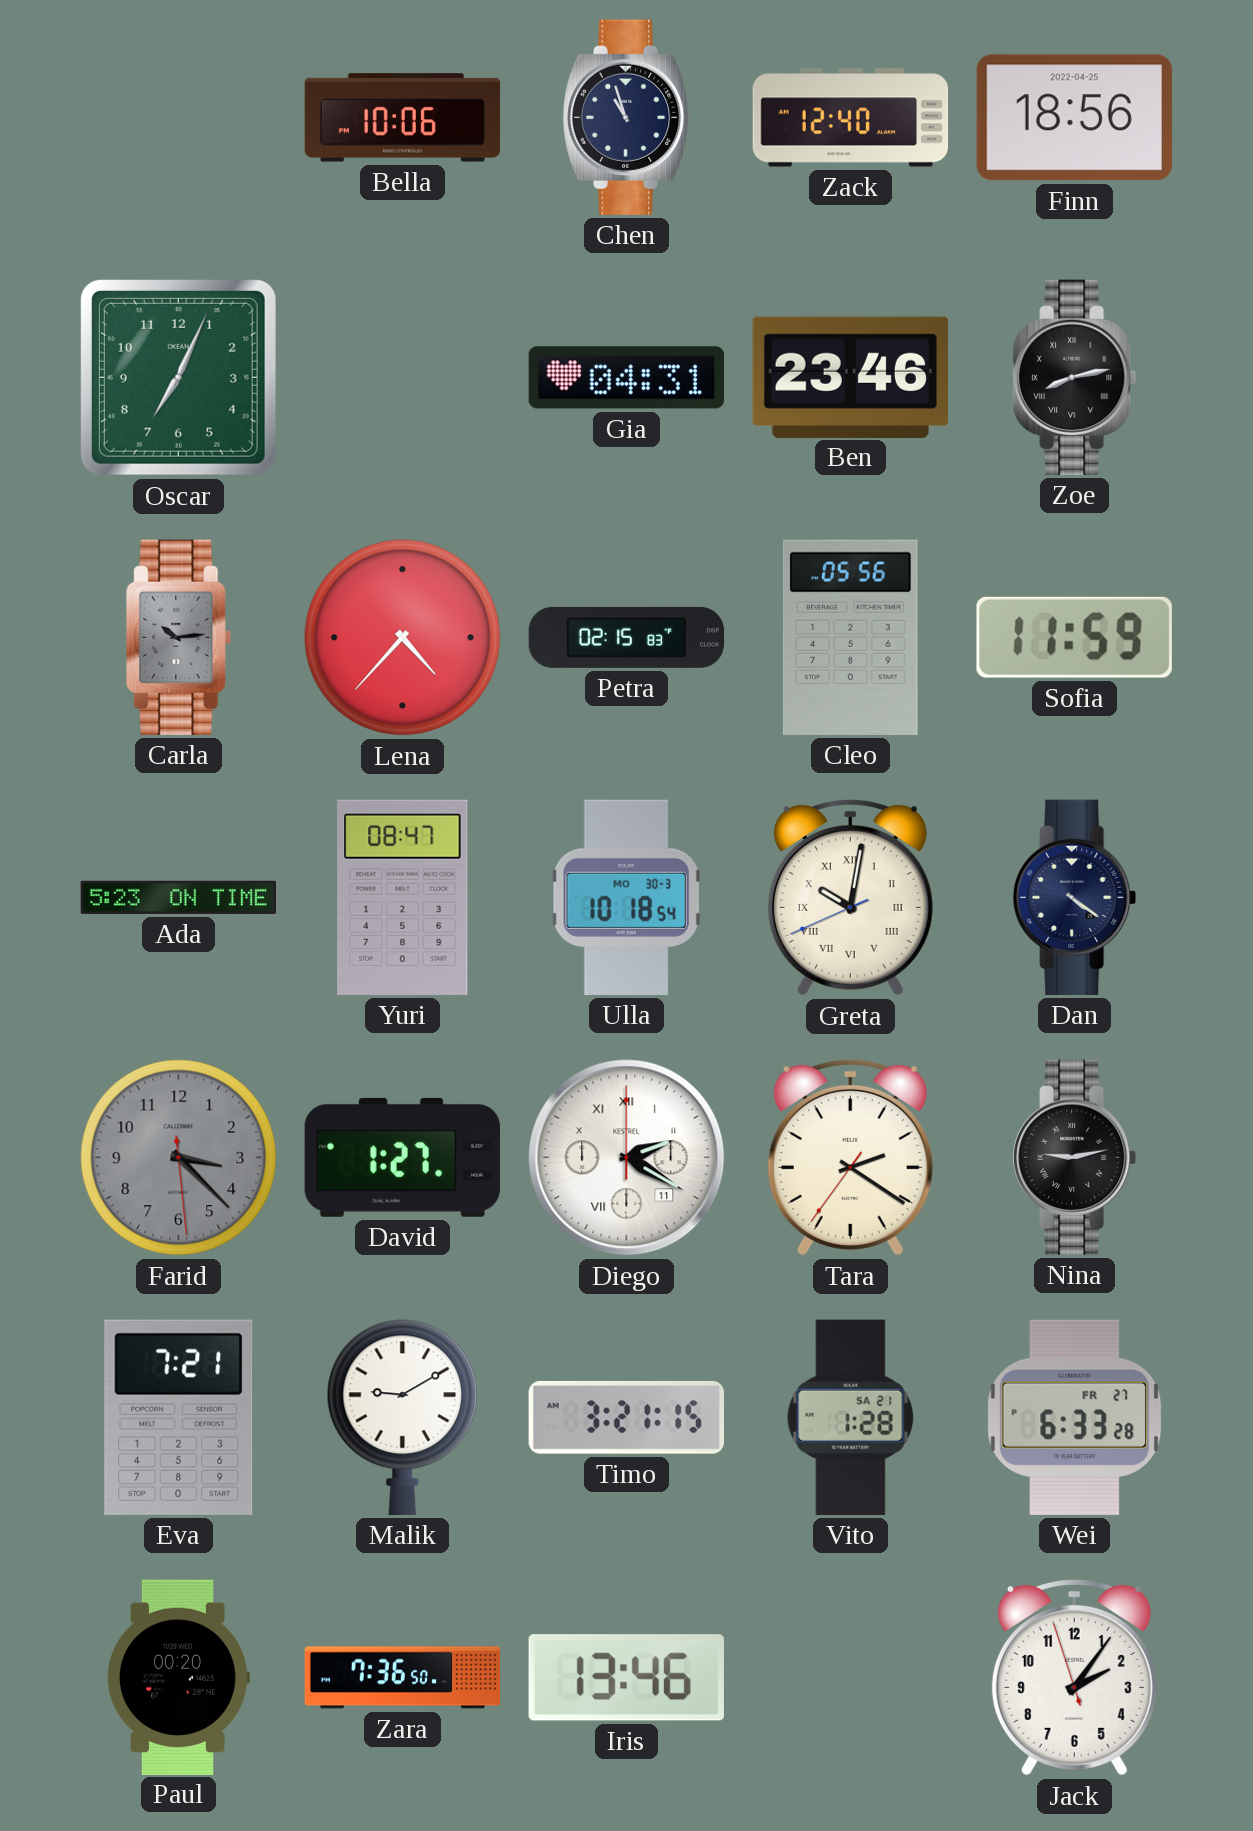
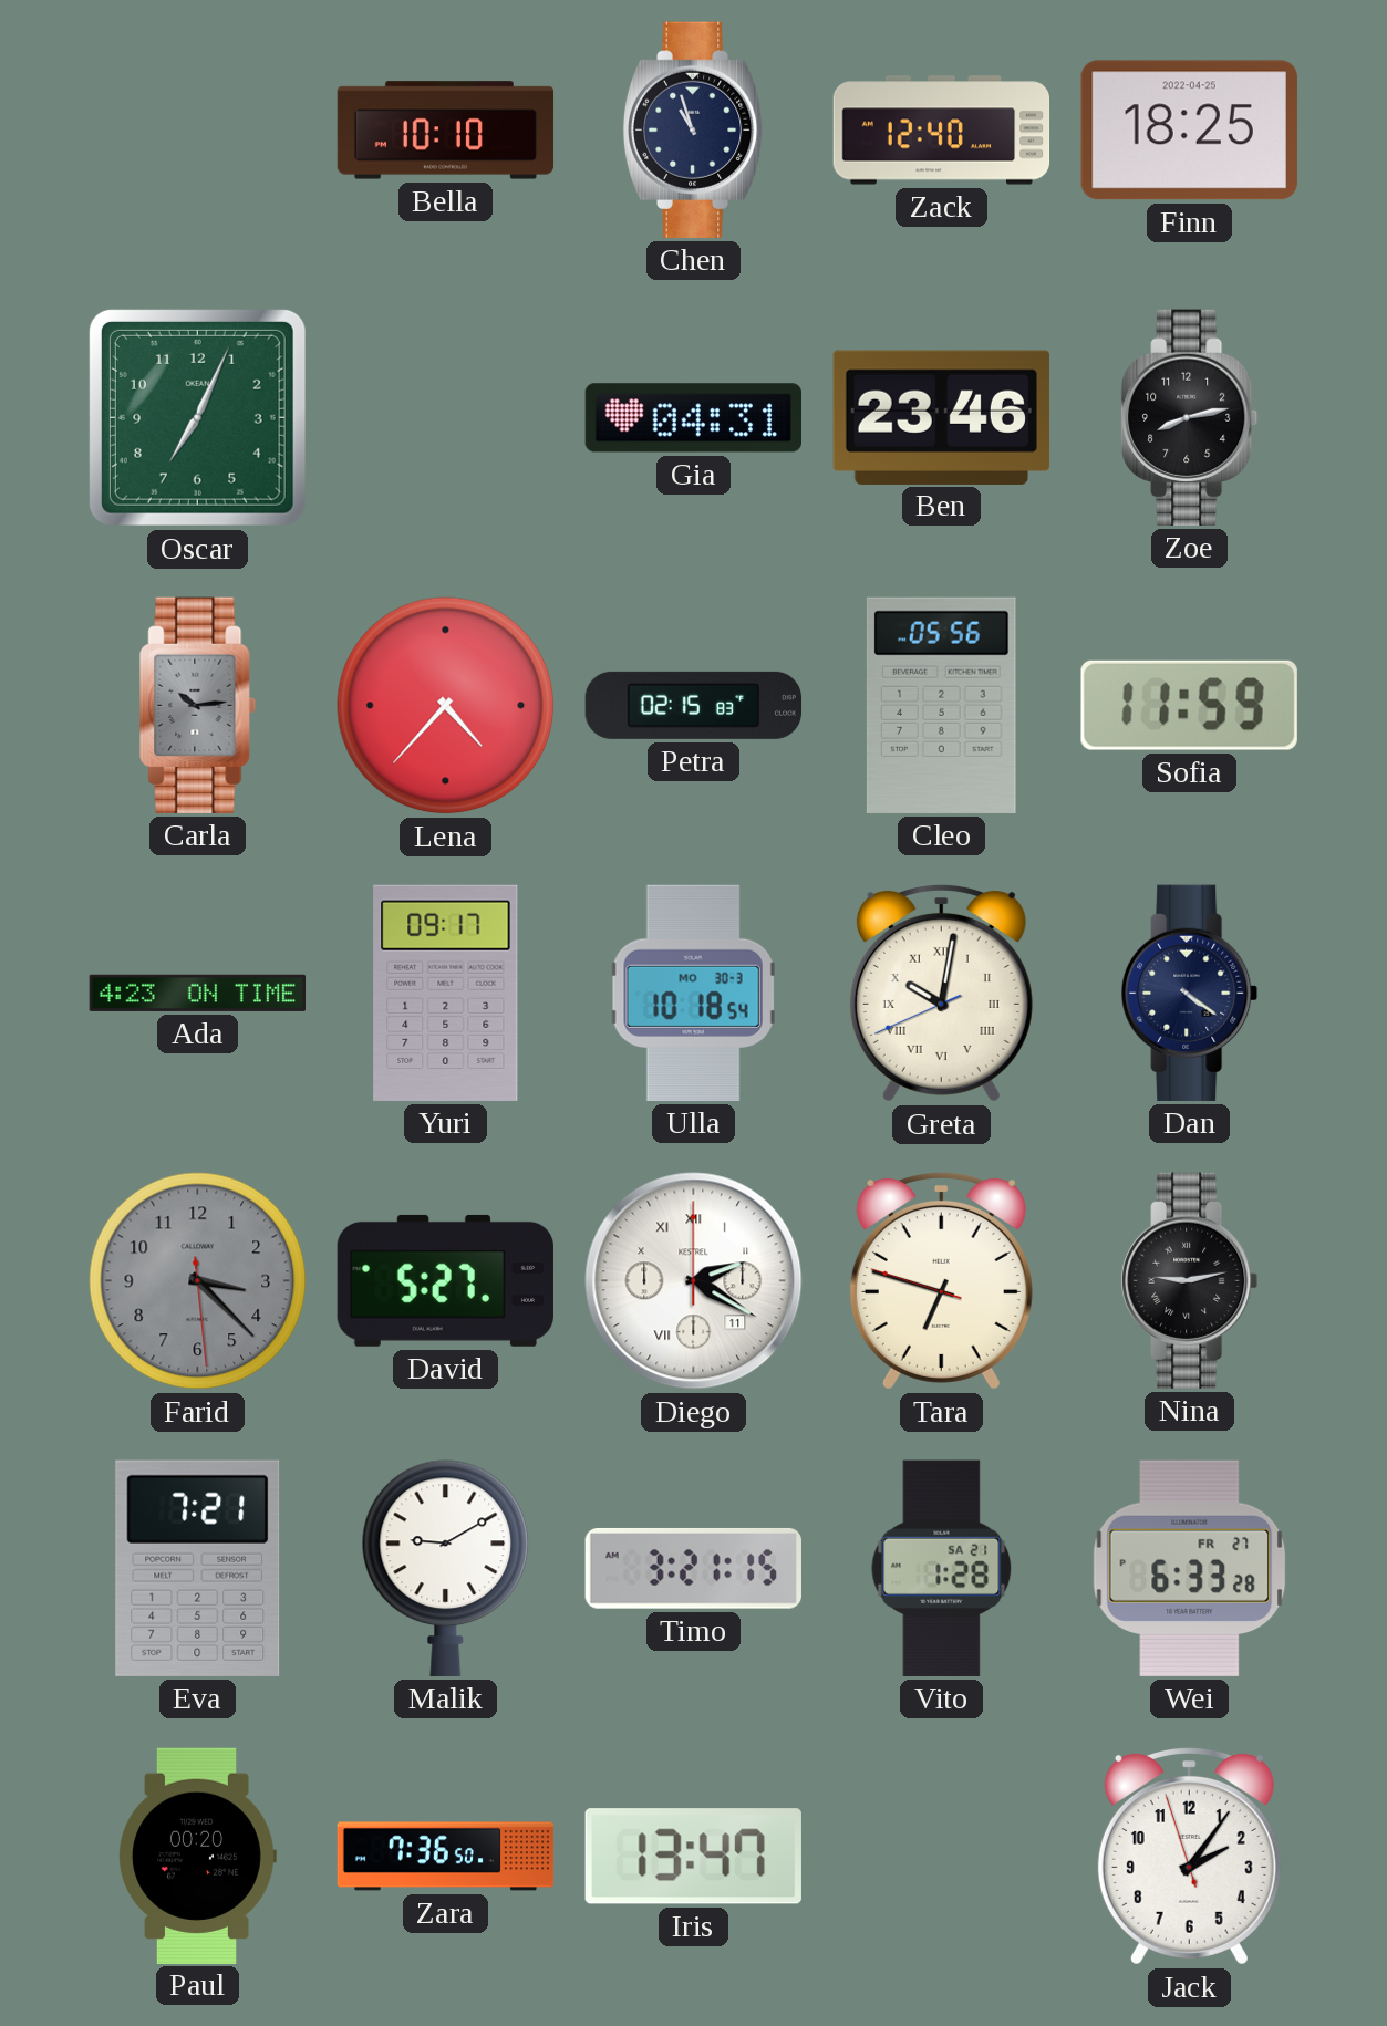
Bella: 10:06 -> 10:10
Finn: 18:56 -> 18:25
Zoe numerals: Roman -> Arabic
Ada: 5:23 -> 4:23
Yuri: 08:47 -> 09:17
David: 1:27 -> 5:27
Tara: 2:20 -> 6:47
Iris: 13:46 -> 13:47
